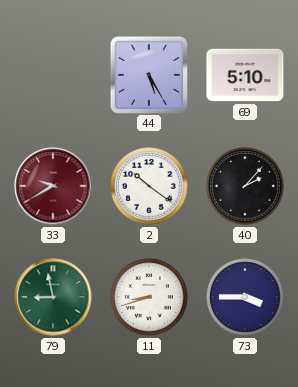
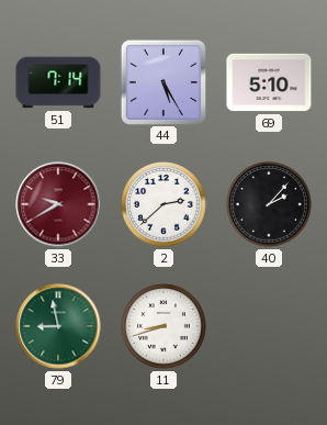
51: none -> 7:14
2: 10:21 -> 2:38
73: 3:45 -> none
